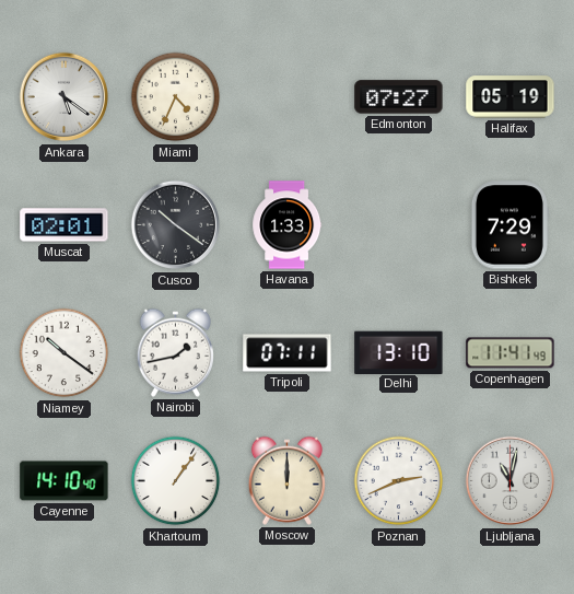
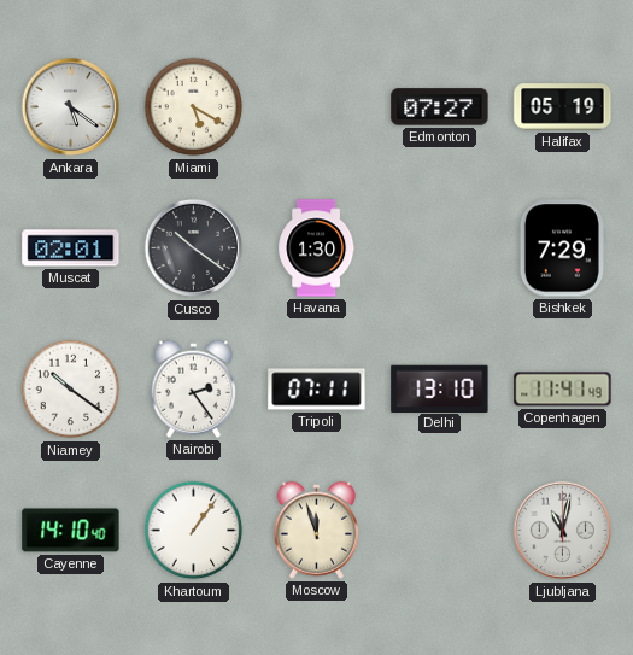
Miami: 4:34 -> 5:20
Havana: 1:33 -> 1:30
Nairobi: 1:43 -> 2:24
Moscow: 12:00 -> 11:57
Poznan: 2:41 -> none
